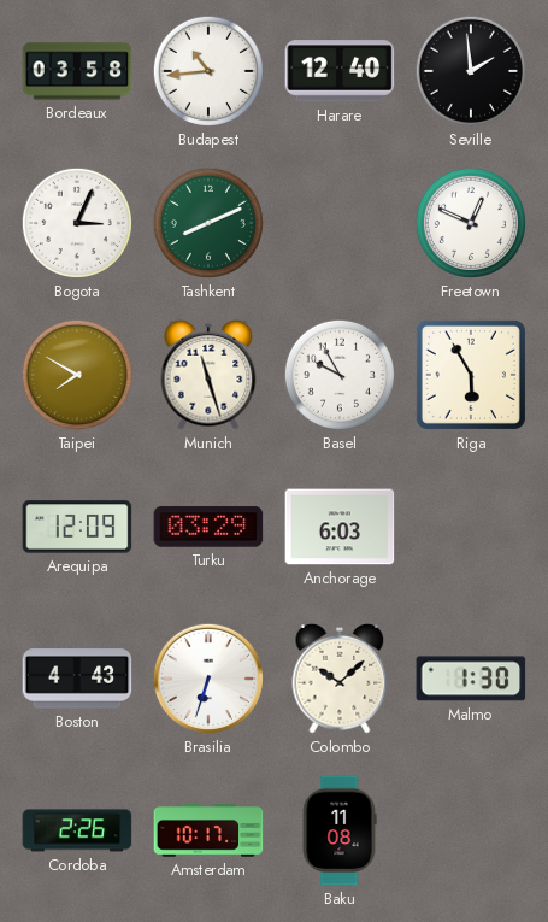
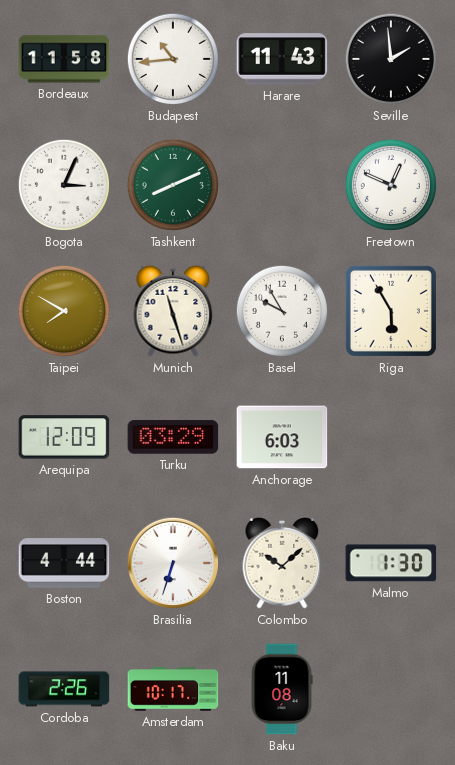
Bordeaux: 03:58 -> 11:58
Harare: 12:40 -> 11:43
Boston: 4:43 -> 4:44
